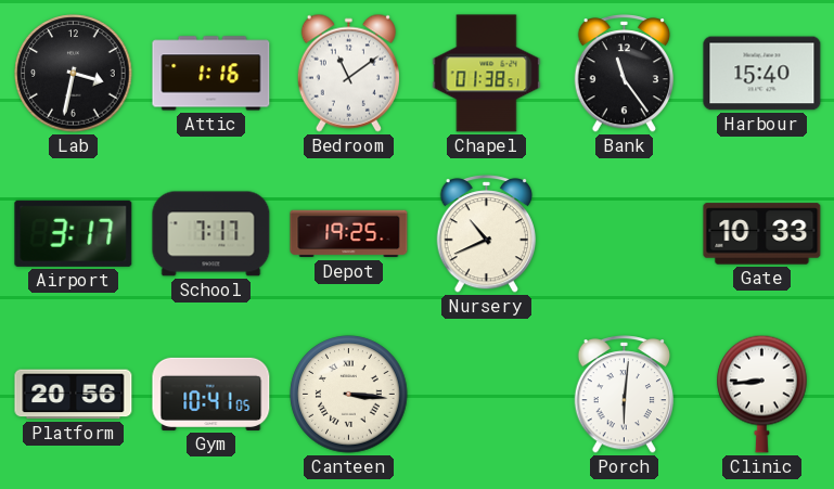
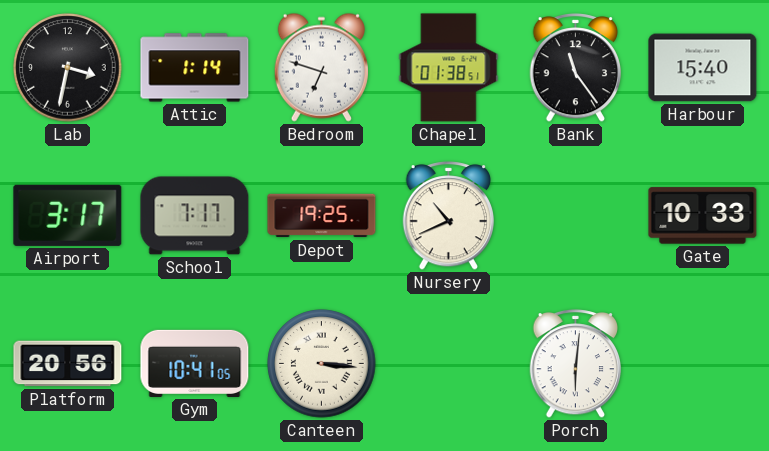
Attic: 1:16 -> 1:14
Bedroom: 11:09 -> 6:48
Clinic: 8:44 -> none
